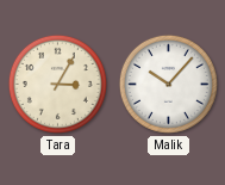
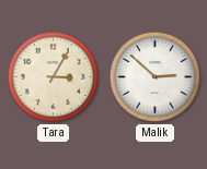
Malik: 10:07 -> 2:52
